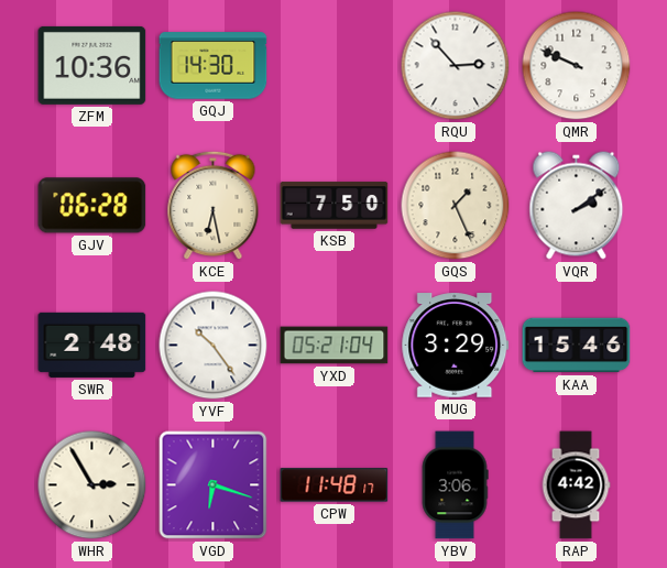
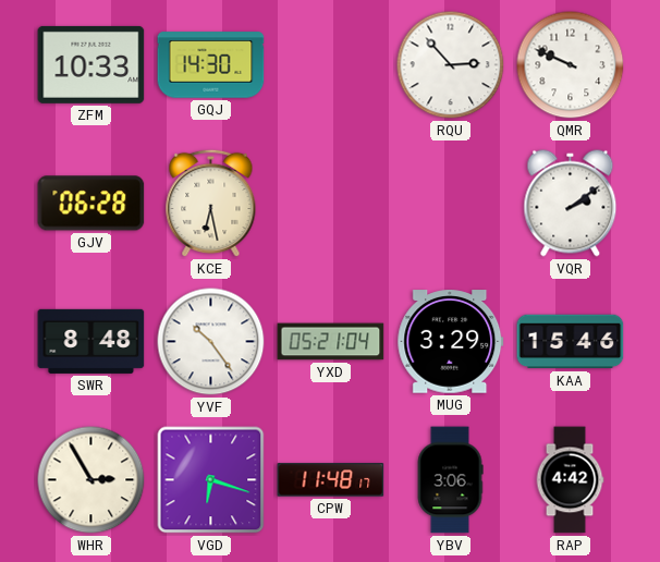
ZFM: 10:36 -> 10:33
KSB: 7:50 -> none
GQS: 1:26 -> none
SWR: 2:48 -> 8:48
